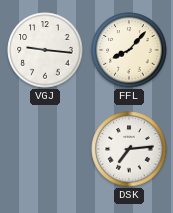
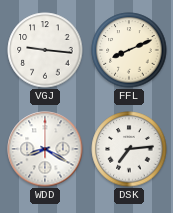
FFL: 8:07 -> 8:11
WDD: none -> 8:20
